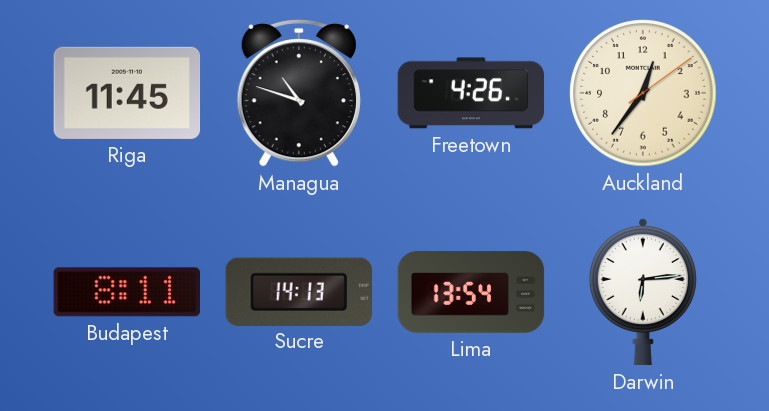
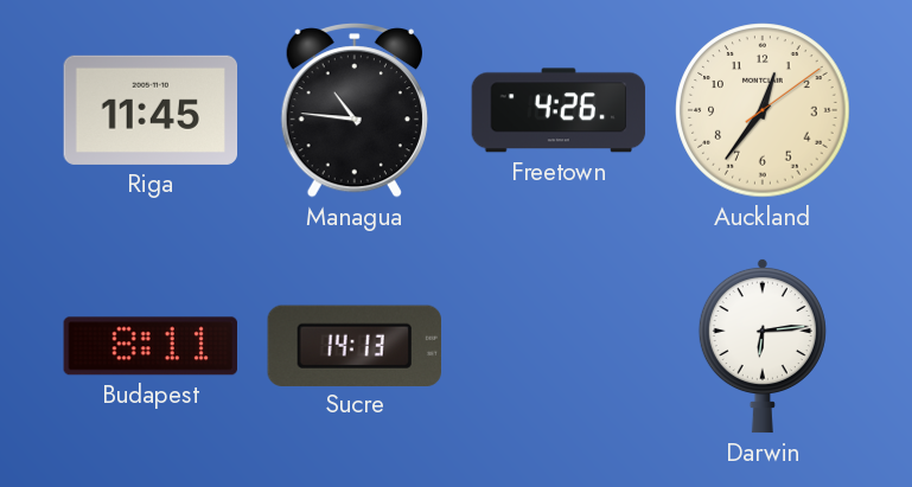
Managua: 10:48 -> 10:46
Lima: 13:54 -> none
